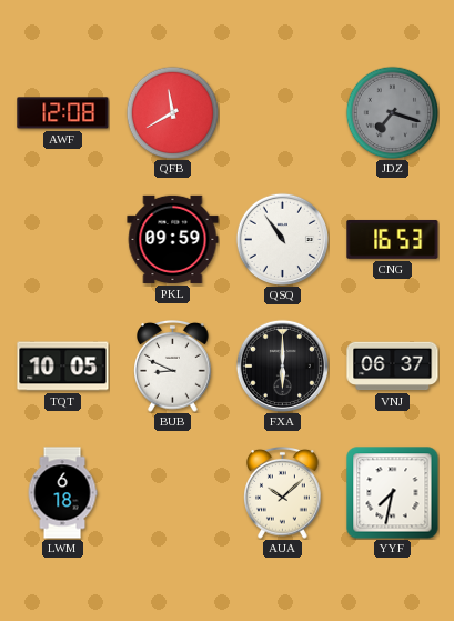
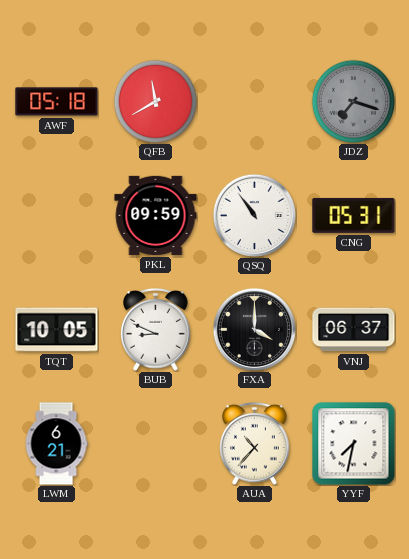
AWF: 12:08 -> 05:18
CNG: 16:53 -> 05:31
FXA: 6:00 -> 4:00
LWM: 6:18 -> 6:21
AUA: 10:08 -> 10:37
